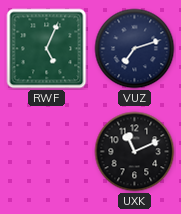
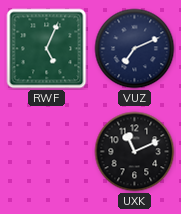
VUZ: 7:12 -> 7:11
